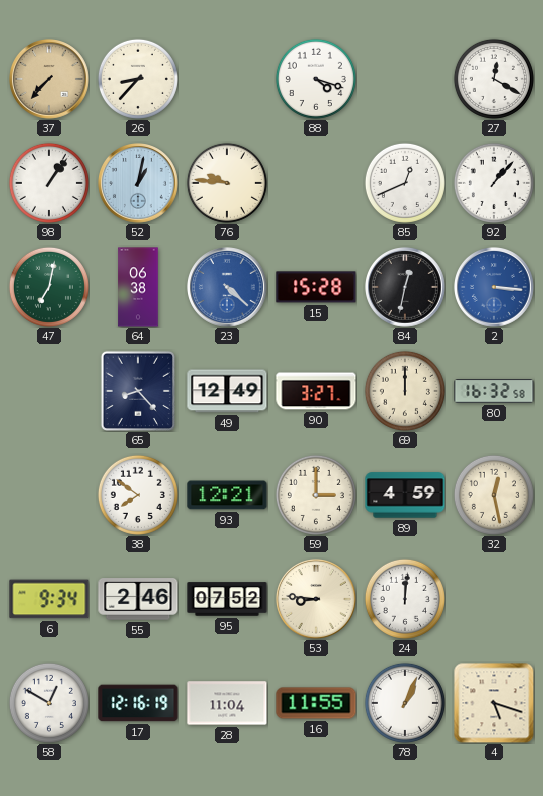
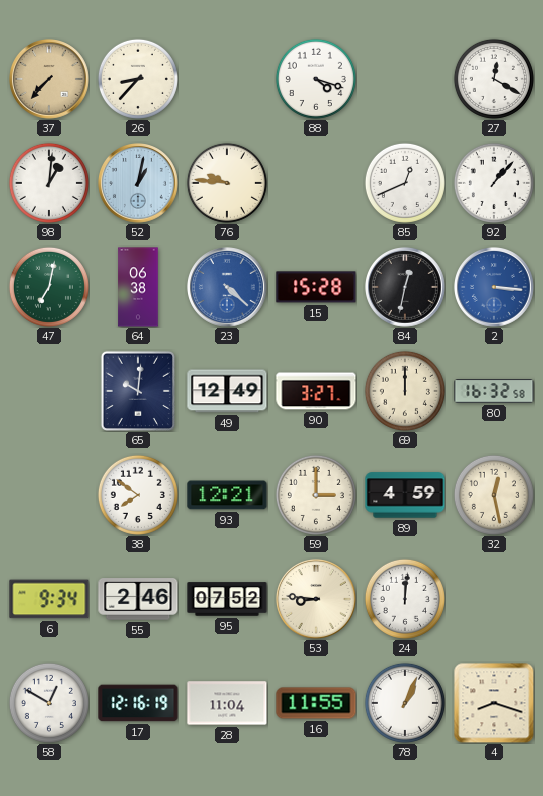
98: 1:06 -> 1:01
65: 8:23 -> 10:01
4: 5:18 -> 8:18
